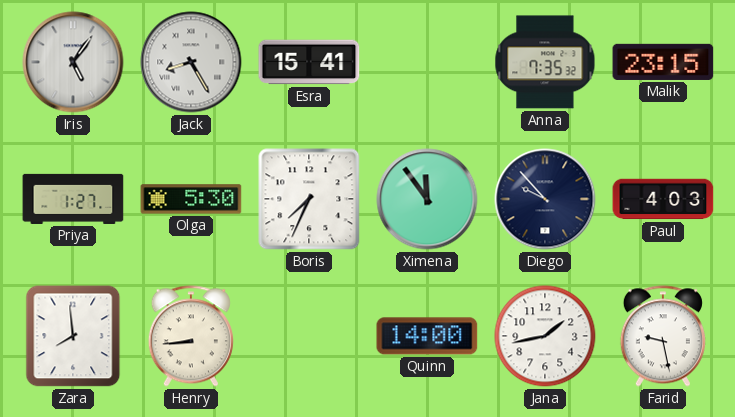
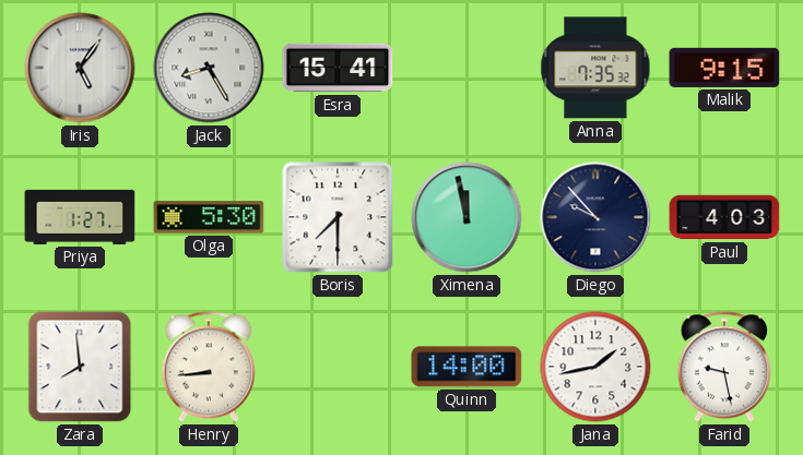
Malik: 23:15 -> 9:15
Boris: 7:34 -> 7:30
Ximena: 11:54 -> 11:58
